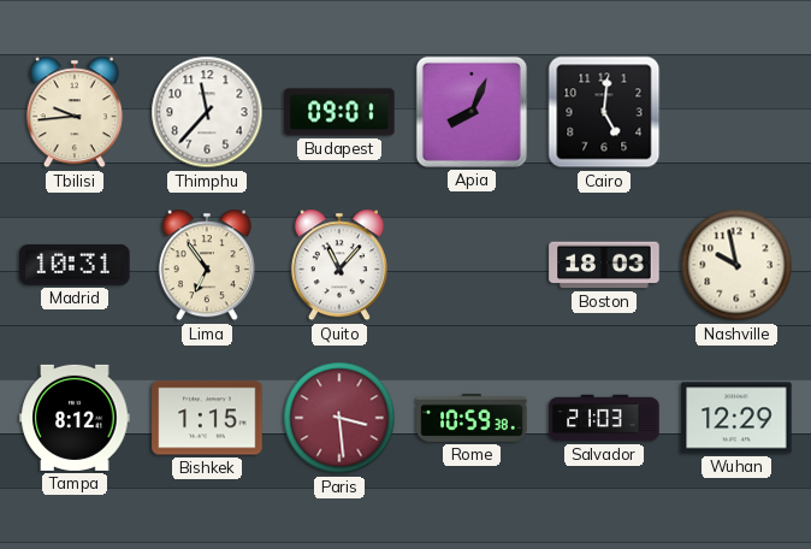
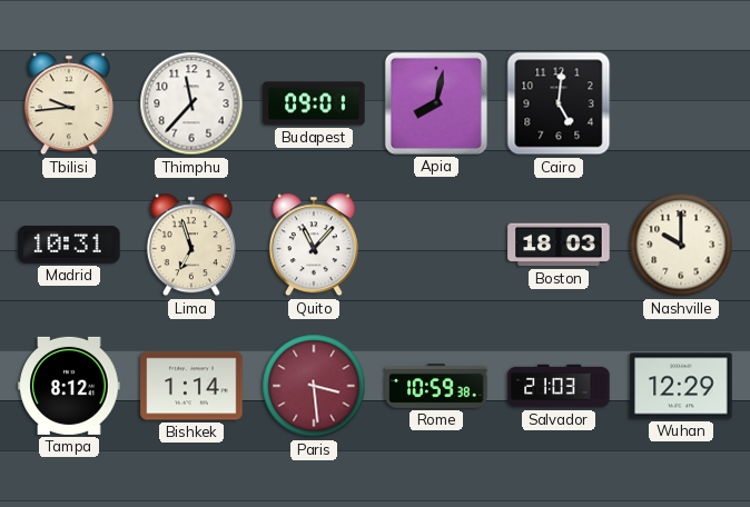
Apia: 8:04 -> 8:02
Lima: 6:54 -> 6:57
Nashville: 9:58 -> 10:00
Bishkek: 1:15 -> 1:14
